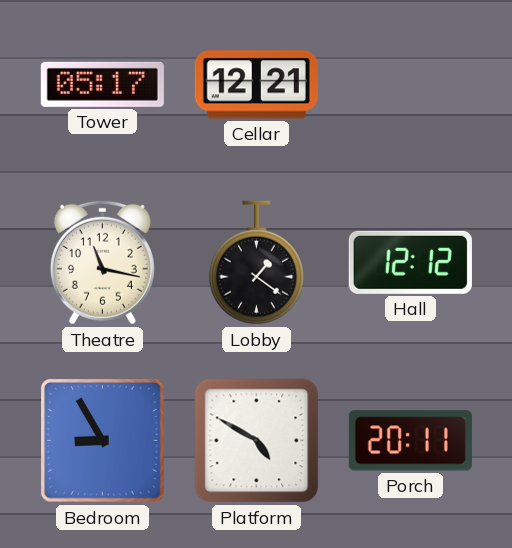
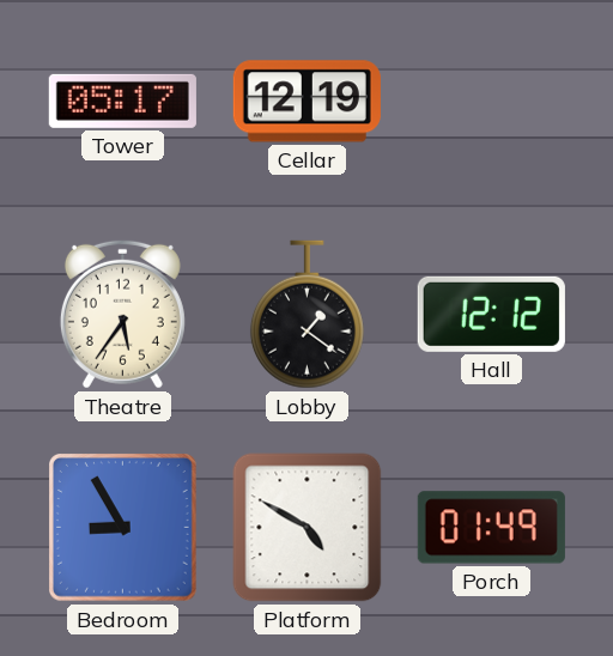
Cellar: 12:21 -> 12:19
Theatre: 11:17 -> 5:36
Porch: 20:11 -> 01:49
